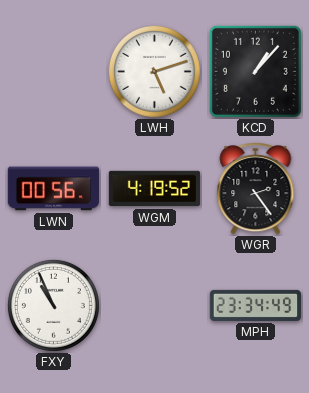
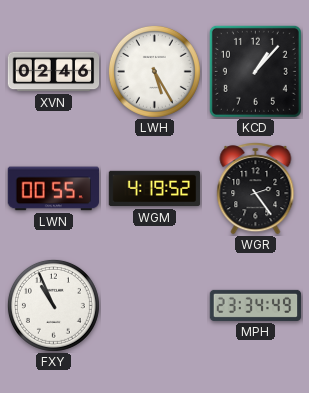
XVN: none -> 02:46
LWH: 5:12 -> 5:25
LWN: 00:56 -> 00:55
